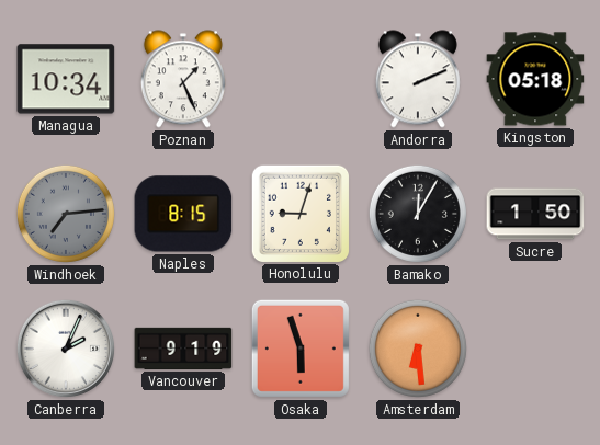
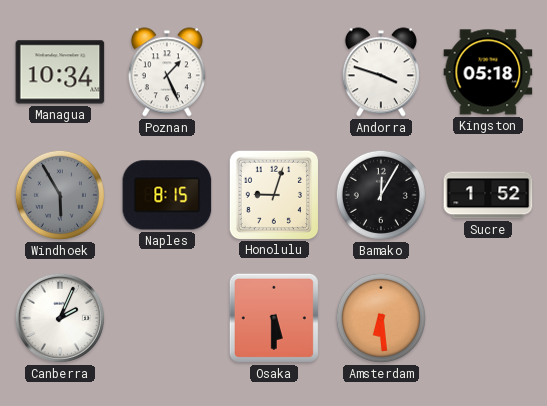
Andorra: 2:11 -> 3:48
Windhoek: 7:14 -> 5:55
Sucre: 1:50 -> 1:52
Vancouver: 9:19 -> none
Osaka: 5:57 -> 5:30
